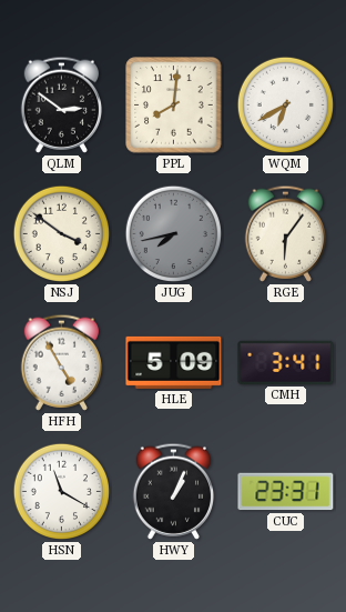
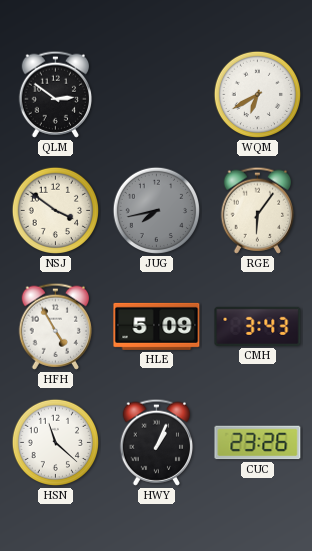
PPL: 8:01 -> none
CMH: 3:41 -> 3:43
HSN: 11:20 -> 11:22
CUC: 23:31 -> 23:26
